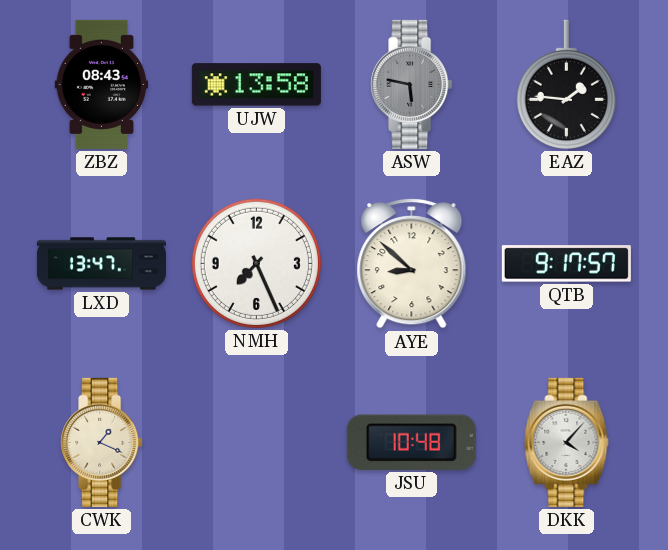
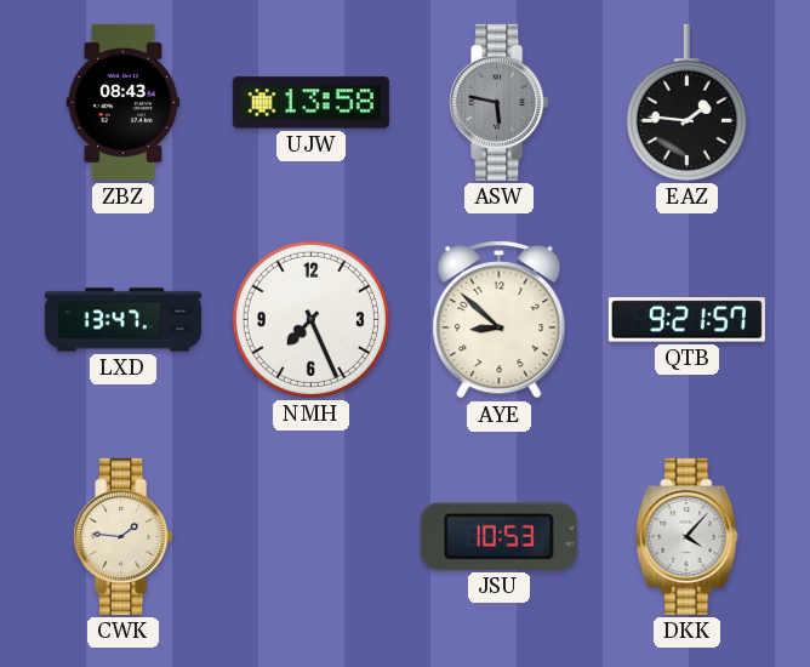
QTB: 9:17 -> 9:21
CWK: 1:19 -> 1:46
JSU: 10:48 -> 10:53
